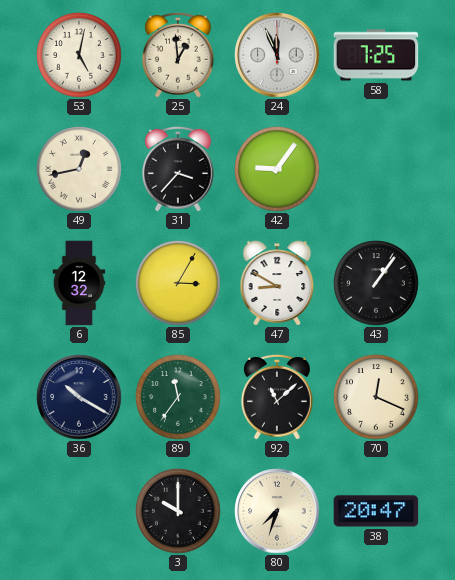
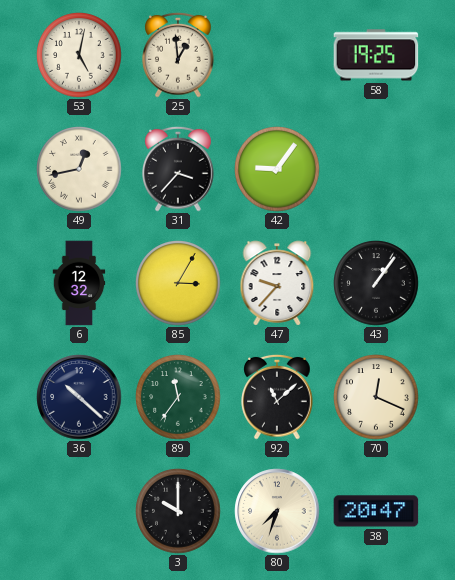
24: 11:56 -> none
58: 7:25 -> 19:25
47: 8:50 -> 9:37
36: 10:20 -> 10:22
